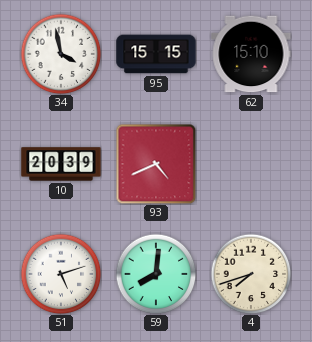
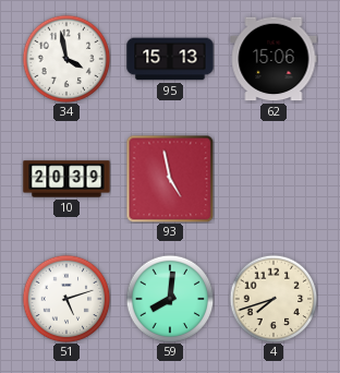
95: 15:15 -> 15:13
62: 15:10 -> 15:06
93: 4:41 -> 4:58
